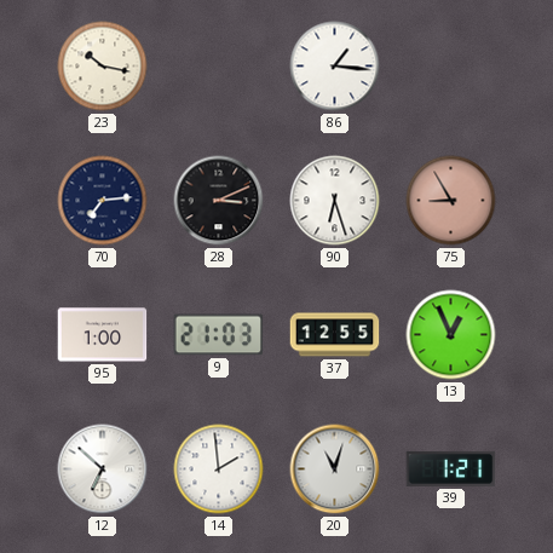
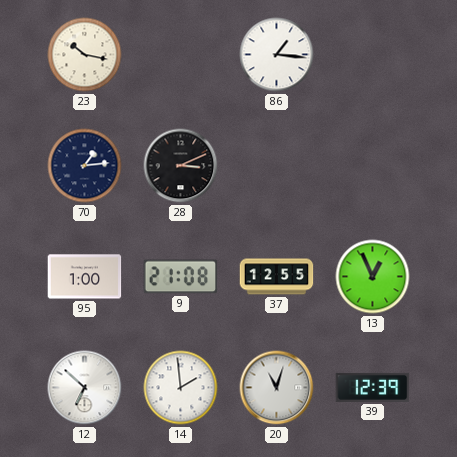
70: 7:14 -> 1:14
90: 6:27 -> none
75: 8:55 -> none
9: 21:03 -> 21:08
39: 1:21 -> 12:39
